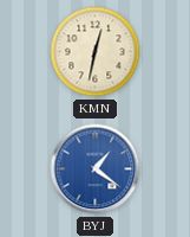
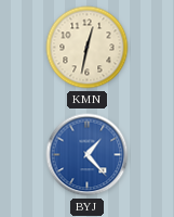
BYJ: 1:21 -> 1:23
